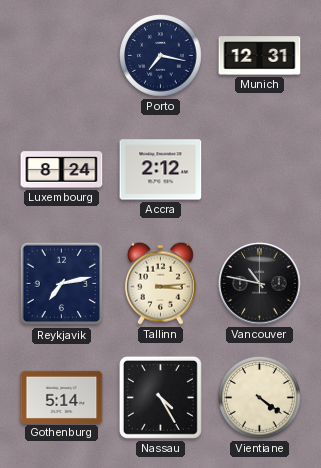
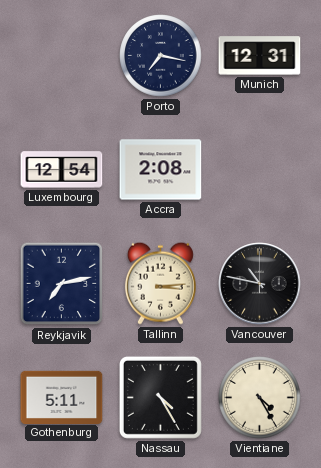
Luxembourg: 8:24 -> 12:54
Accra: 2:12 -> 2:08
Gothenburg: 5:14 -> 5:11
Vientiane: 4:21 -> 4:25
